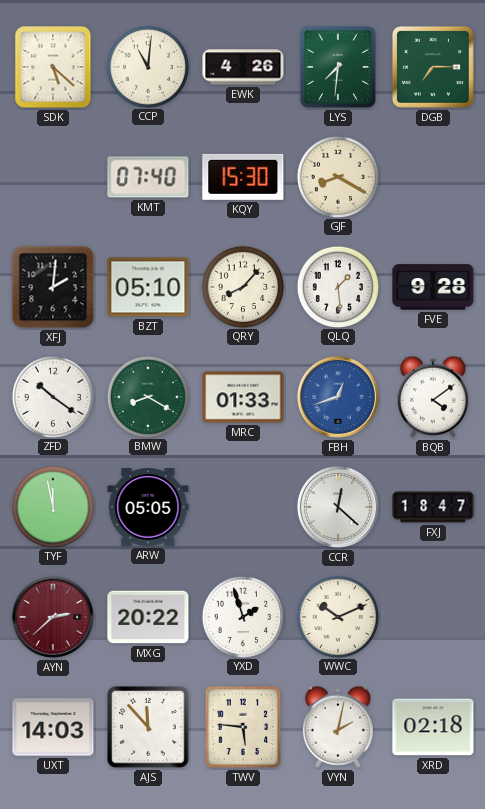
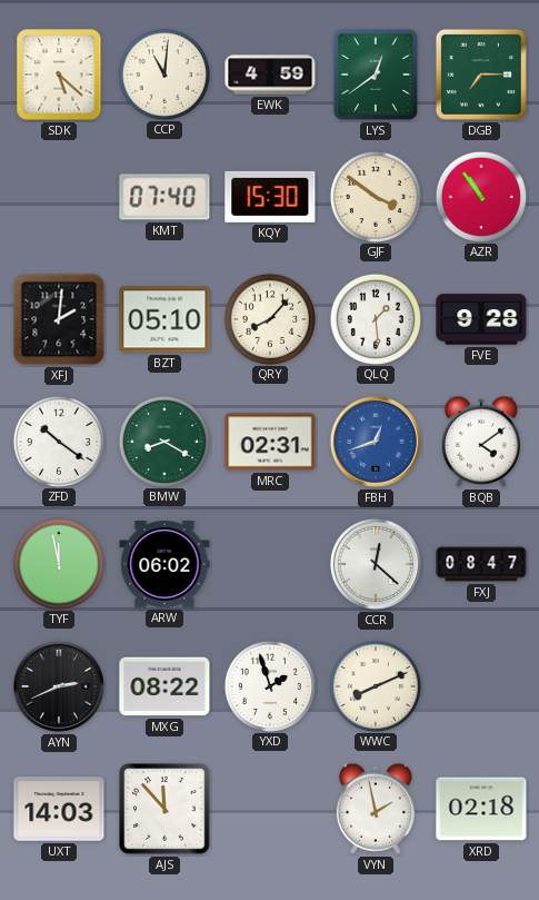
EWK: 4:26 -> 4:59
LYS: 7:31 -> 12:39
GJF: 8:20 -> 3:51
AZR: none -> 10:54
MRC: 01:33 -> 02:31
ARW: 05:05 -> 06:02
FXJ: 18:47 -> 08:47
AYN: 2:38 -> 2:41
AYN dial: burgundy -> black
MXG: 20:22 -> 08:22
WWC: 10:11 -> 8:11
TWV: 5:46 -> none
VYN: 2:02 -> 1:58
